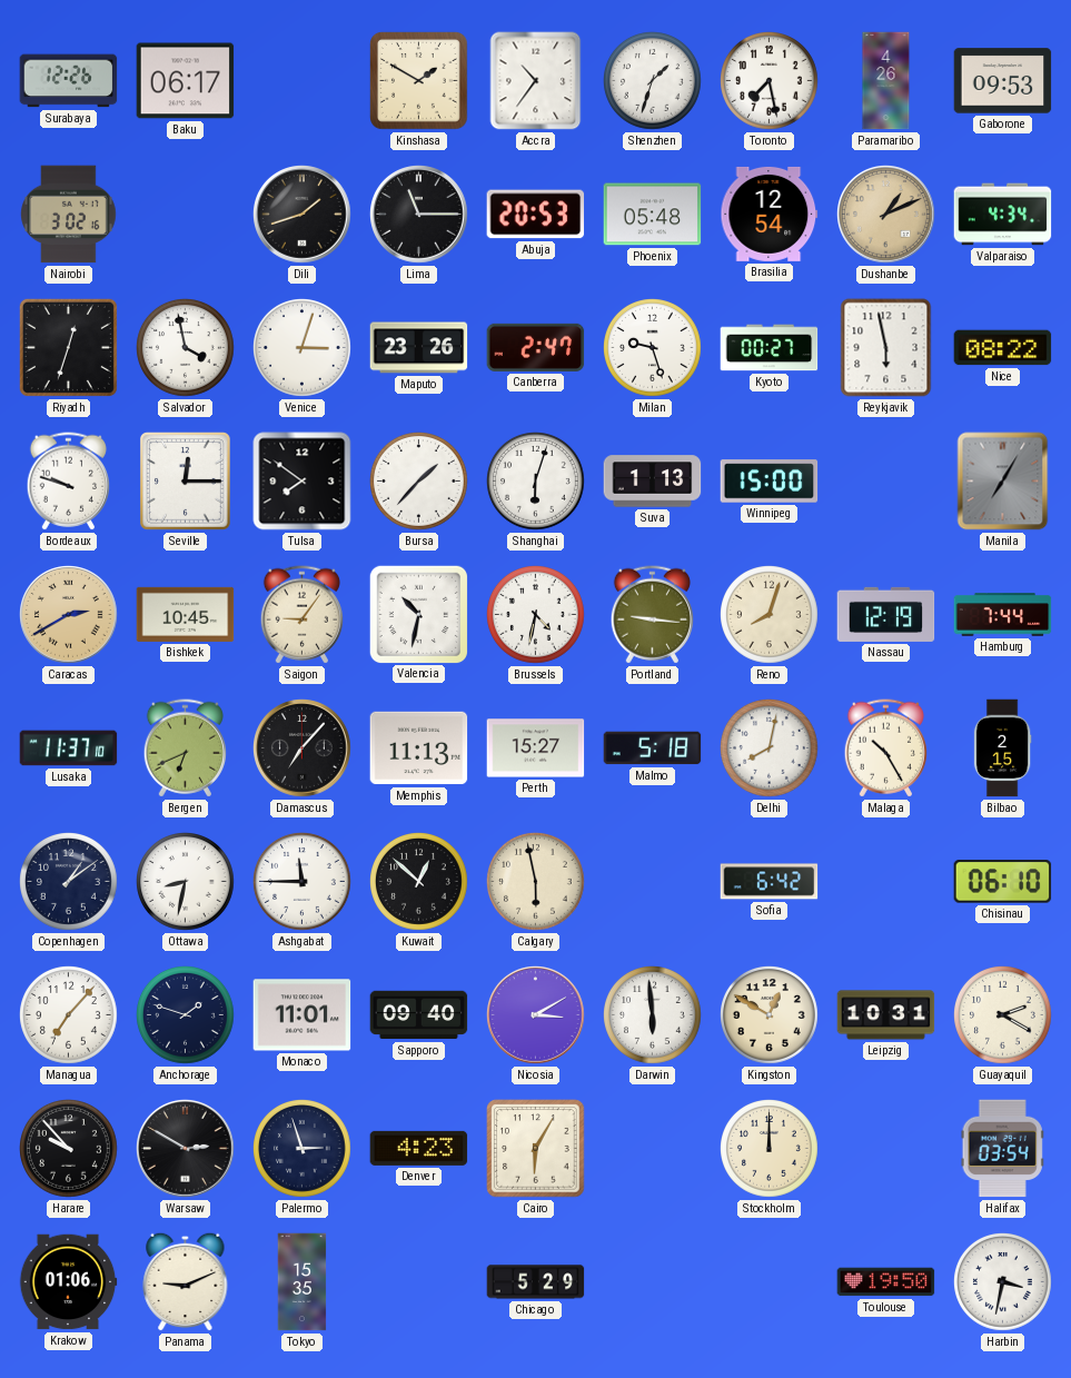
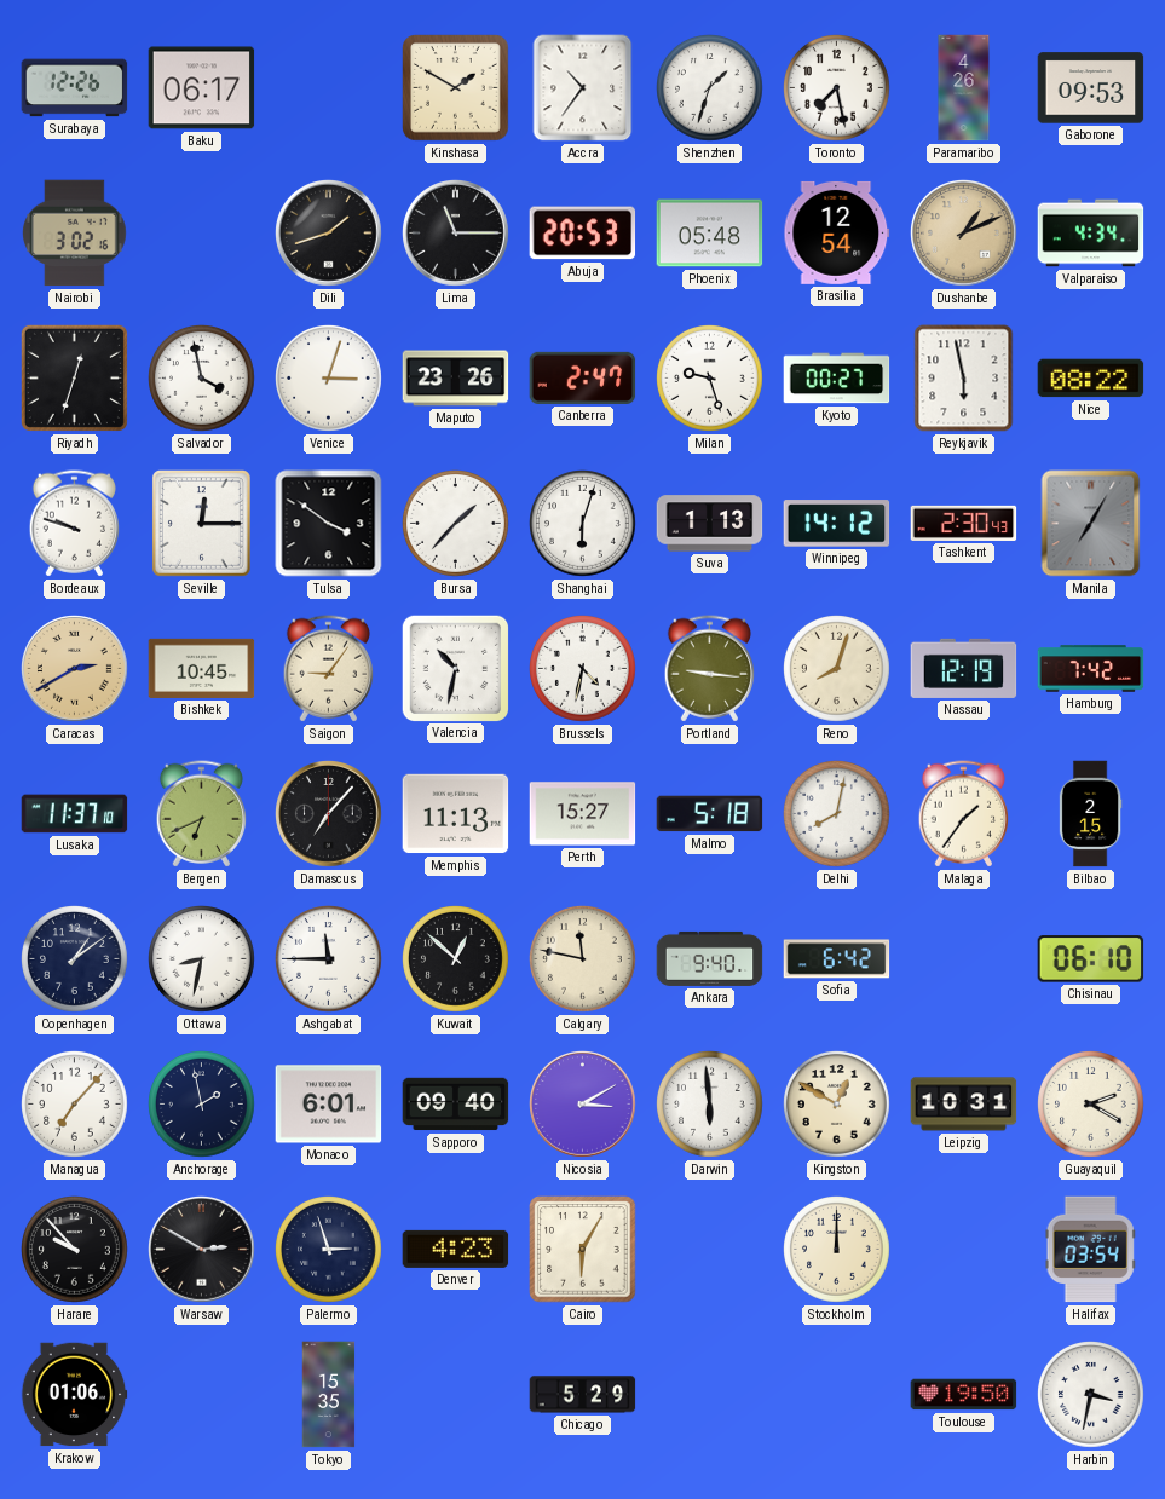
Tulsa: 7:51 -> 3:51
Winnipeg: 15:00 -> 14:12
Tashkent: none -> 2:30
Hamburg: 7:44 -> 7:42
Malaga: 10:25 -> 1:36
Calgary: 5:58 -> 11:47
Ankara: none -> 9:40
Anchorage: 1:48 -> 1:58
Monaco: 11:01 -> 6:01
Panama: 9:11 -> none
